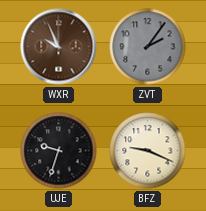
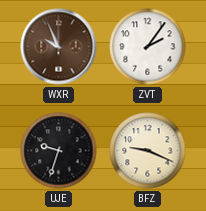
ZVT dial: grey -> white
